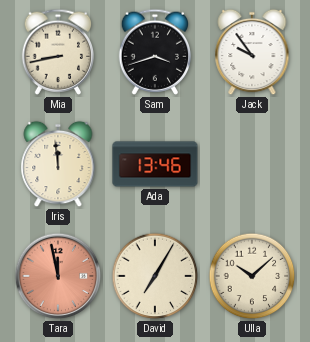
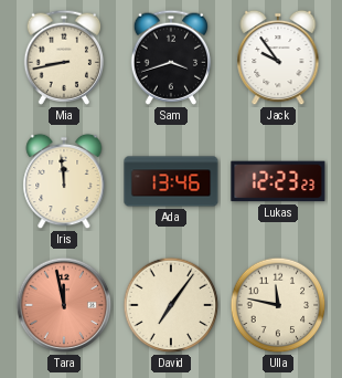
Lukas: none -> 12:23
David: 7:05 -> 7:06
Ulla: 10:08 -> 11:47
